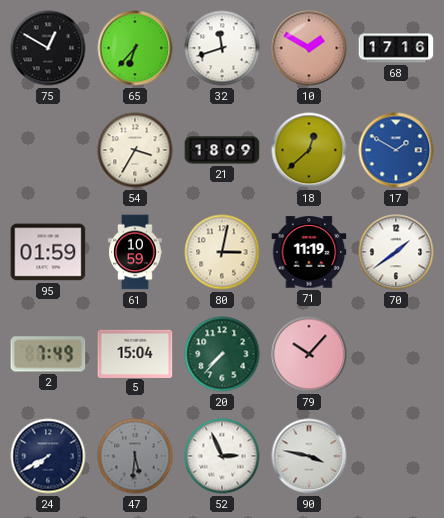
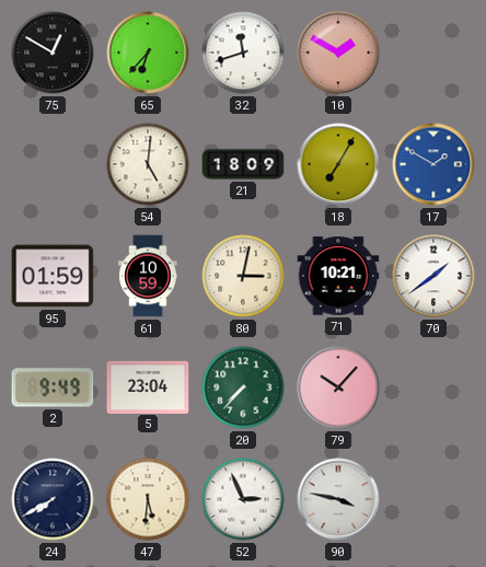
68: 17:16 -> none
54: 3:35 -> 5:01
18: 12:38 -> 7:05
71: 11:19 -> 10:21
2: 7:49 -> 9:49
5: 15:04 -> 23:04
47 dial: grey -> cream
